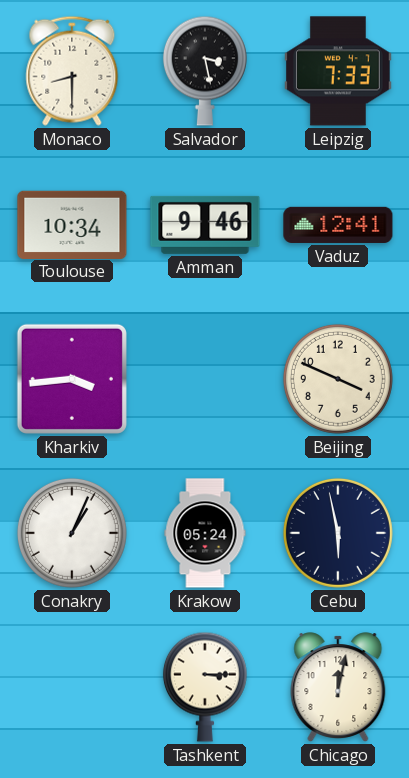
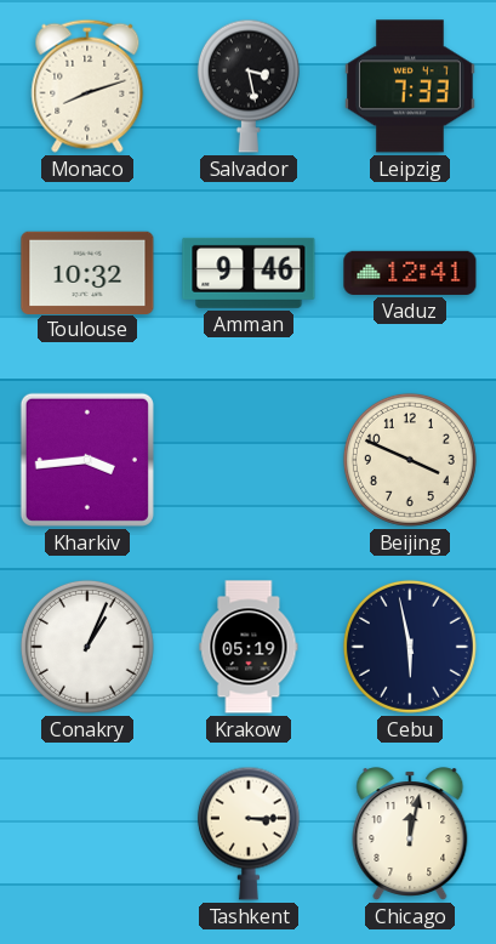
Monaco: 8:30 -> 8:12
Toulouse: 10:34 -> 10:32
Krakow: 05:24 -> 05:19
